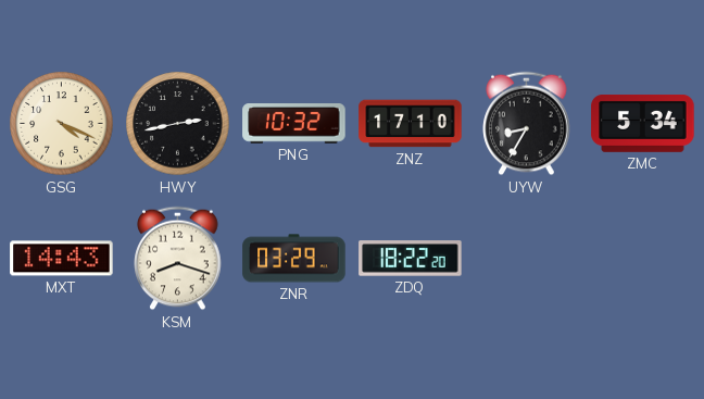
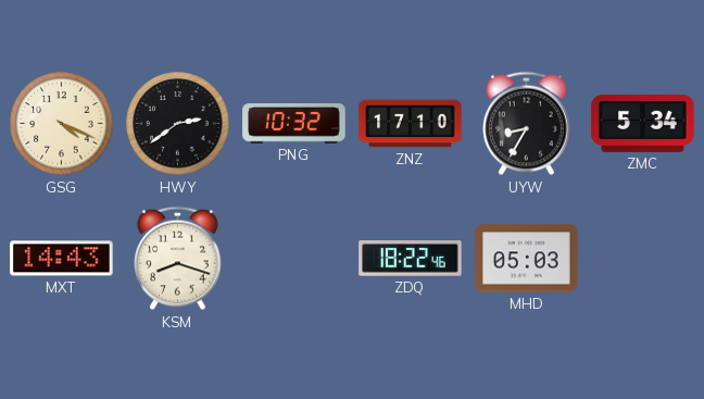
HWY: 2:43 -> 2:39
ZNR: 03:29 -> none
ZDQ: 18:22:20 -> 18:22:46
MHD: none -> 05:03
